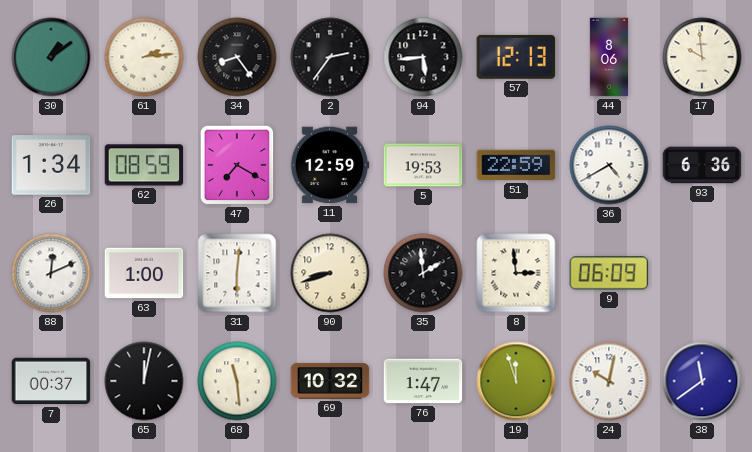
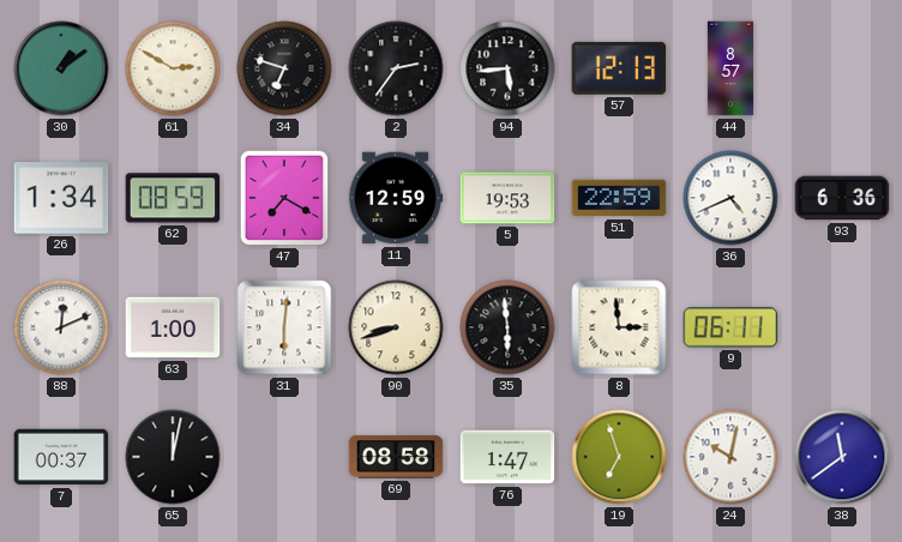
61: 2:14 -> 2:50
34: 8:24 -> 6:48
44: 8:06 -> 8:57
17: 9:59 -> none
36: 4:40 -> 4:41
35: 1:59 -> 5:59
9: 06:09 -> 06:11
68: 11:29 -> none
69: 10:32 -> 08:58
19: 11:57 -> 6:57
